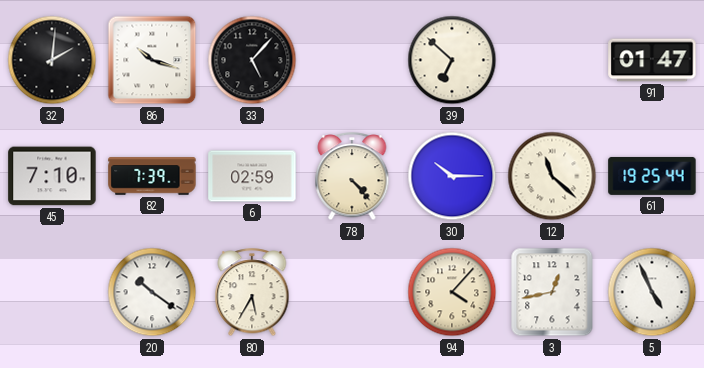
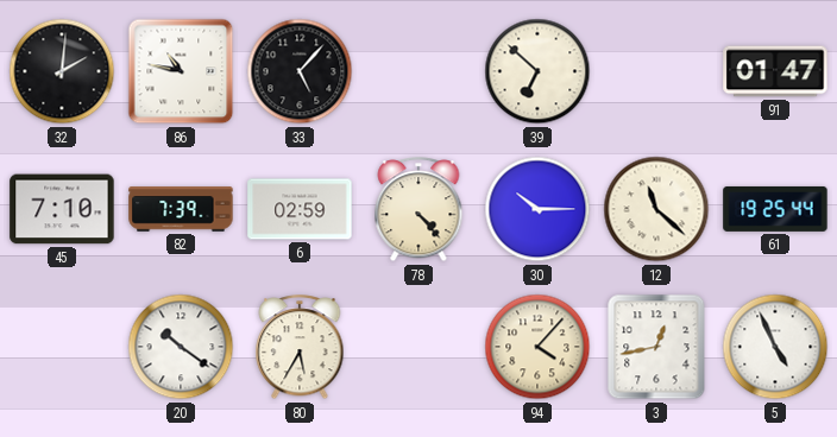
86: 10:18 -> 10:47
